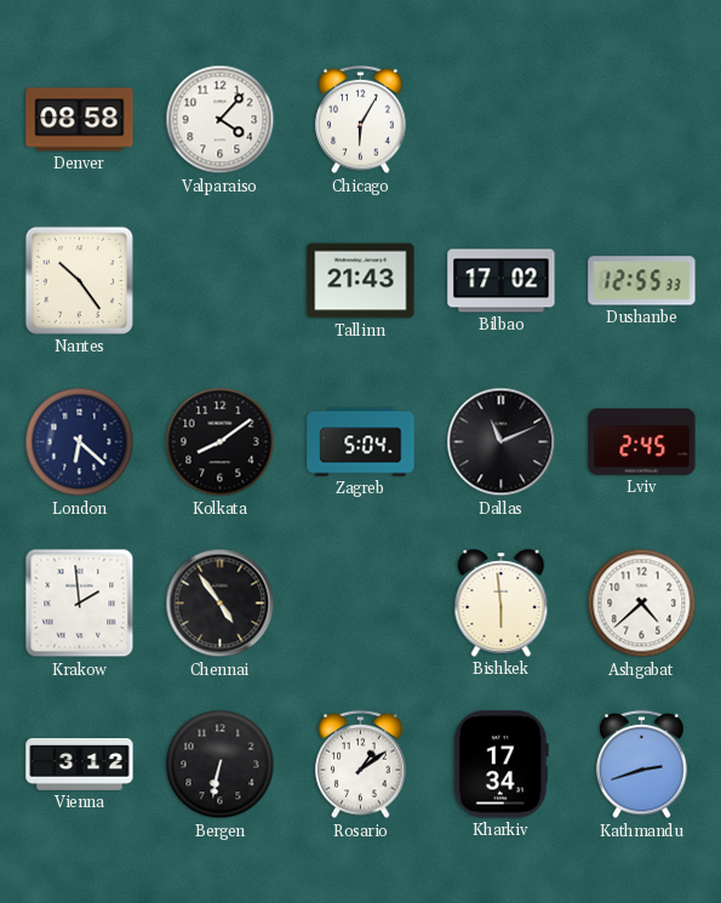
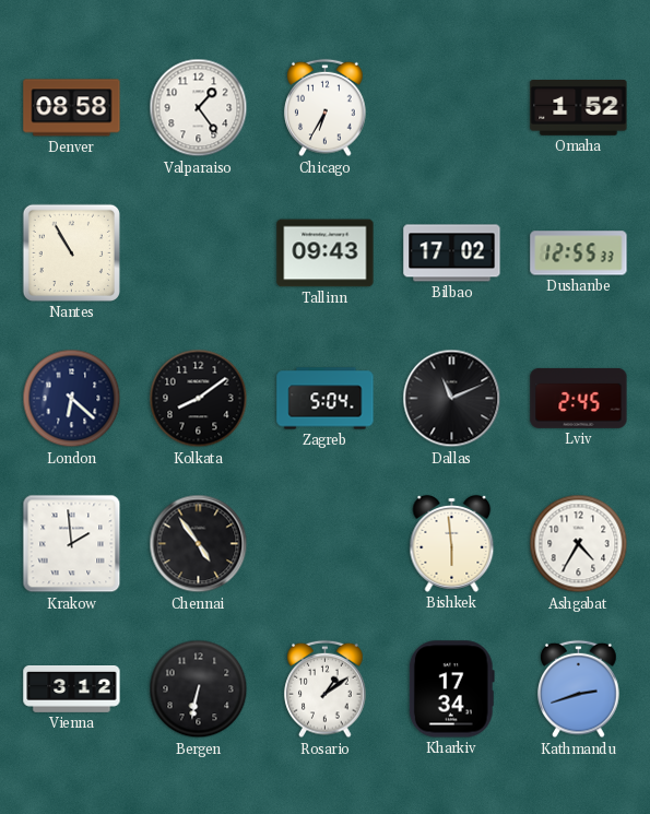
Valparaiso: 4:07 -> 1:24
Chicago: 6:05 -> 6:35
Omaha: none -> 1:52
Nantes: 10:24 -> 10:55
Tallinn: 21:43 -> 09:43
Ashgabat: 4:38 -> 4:35
